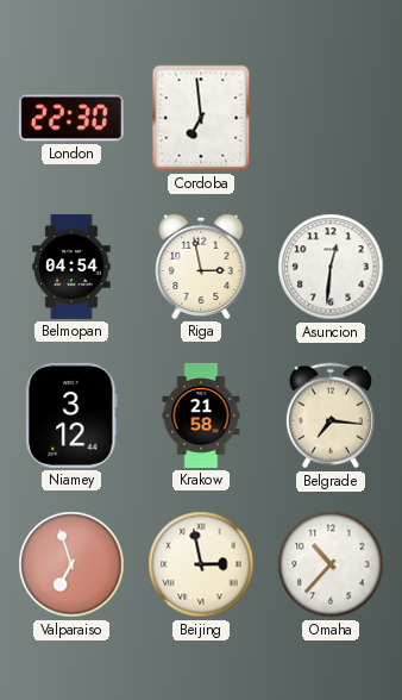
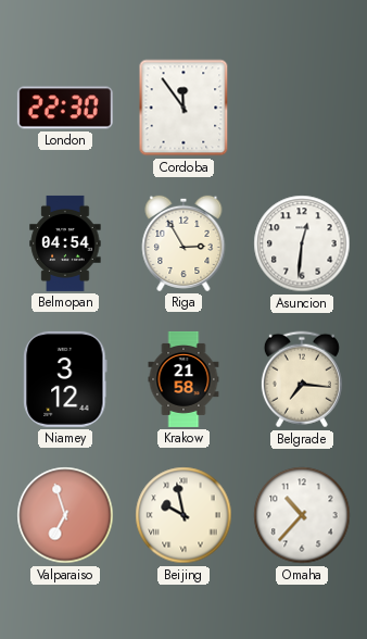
Cordoba: 6:59 -> 11:54
Riga: 2:58 -> 2:55
Beijing: 2:58 -> 9:58
